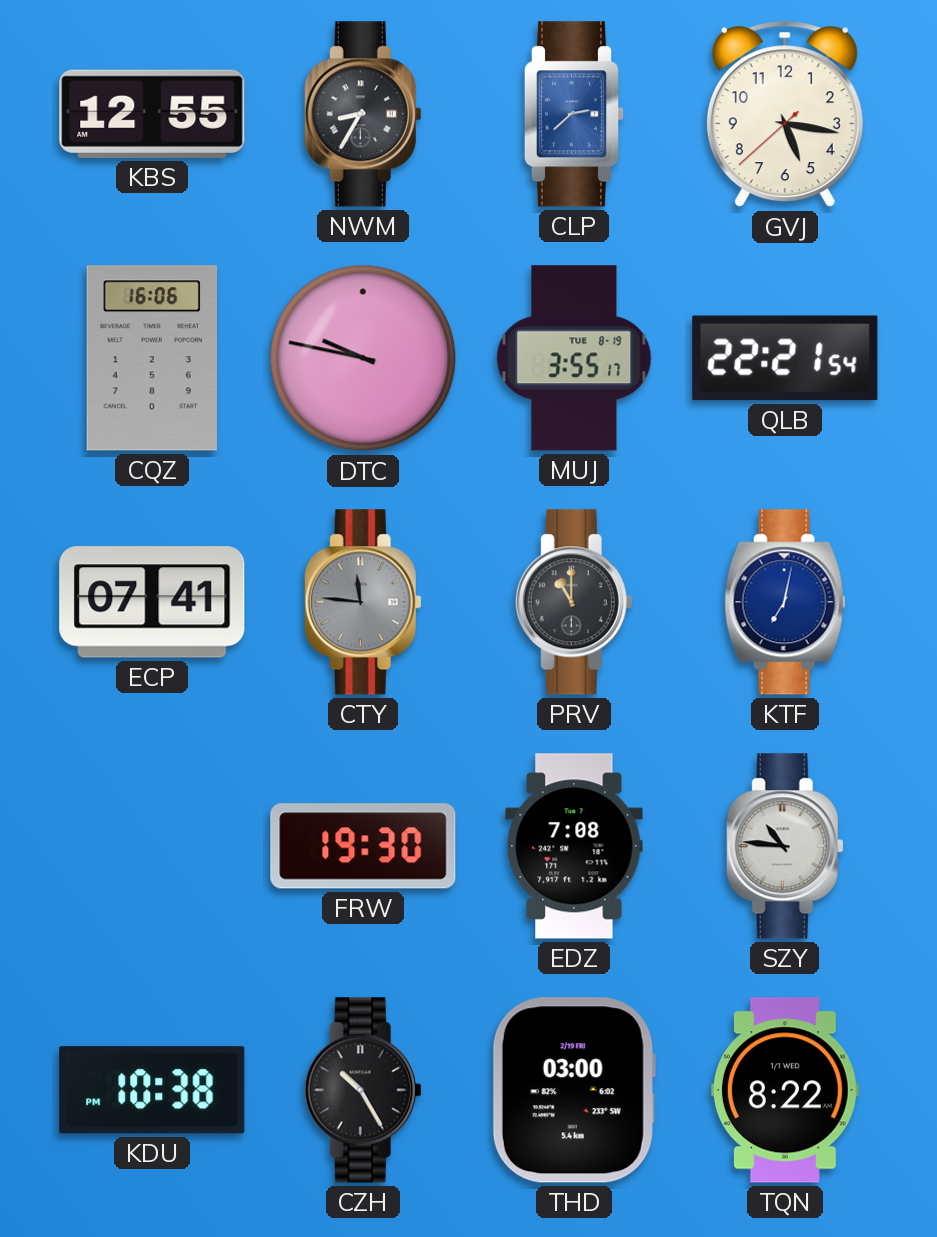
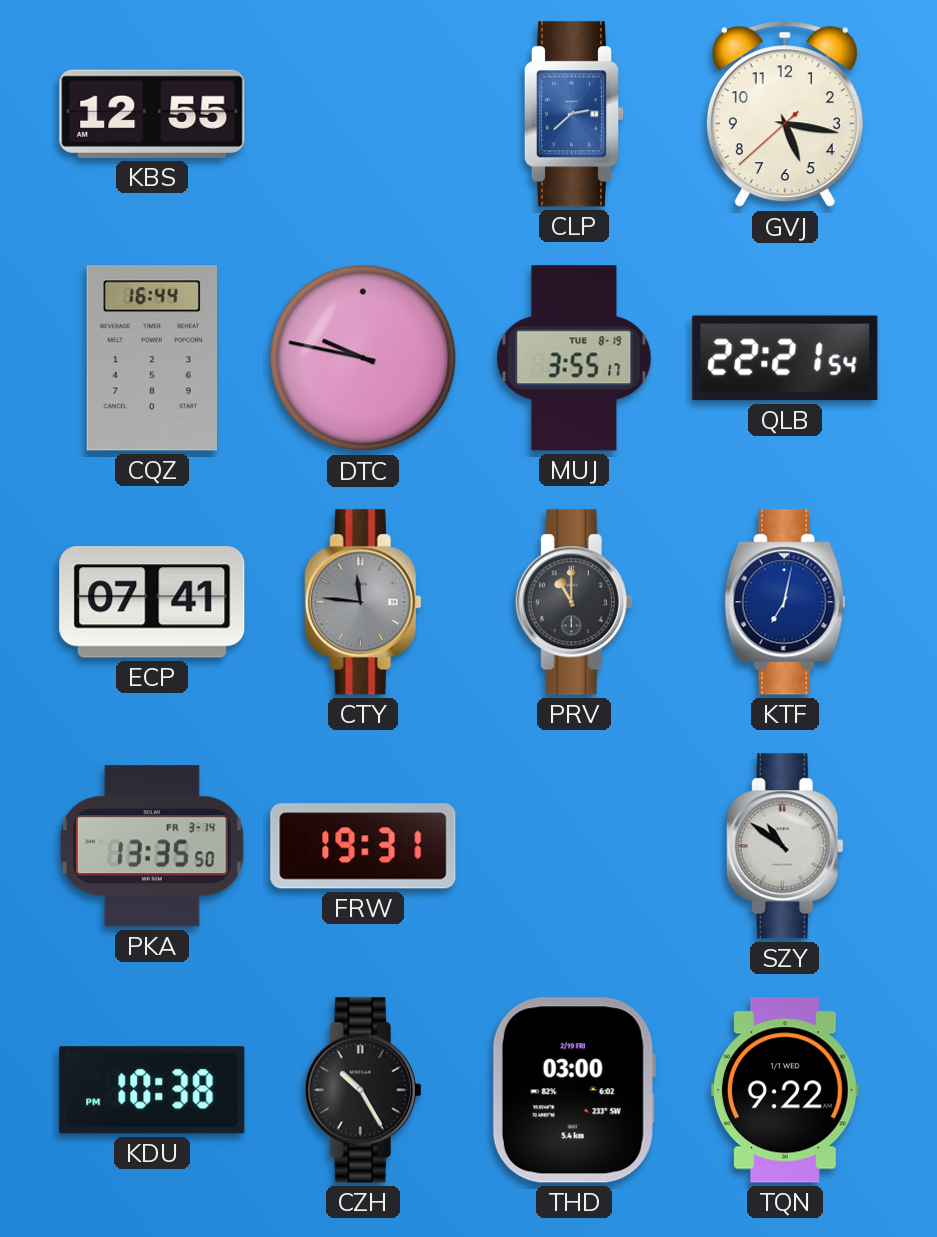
NWM: 8:35 -> none
CQZ: 16:06 -> 16:44
PKA: none -> 13:35
FRW: 19:30 -> 19:31
EDZ: 7:08 -> none
SZY: 10:46 -> 10:51
TQN: 8:22 -> 9:22
